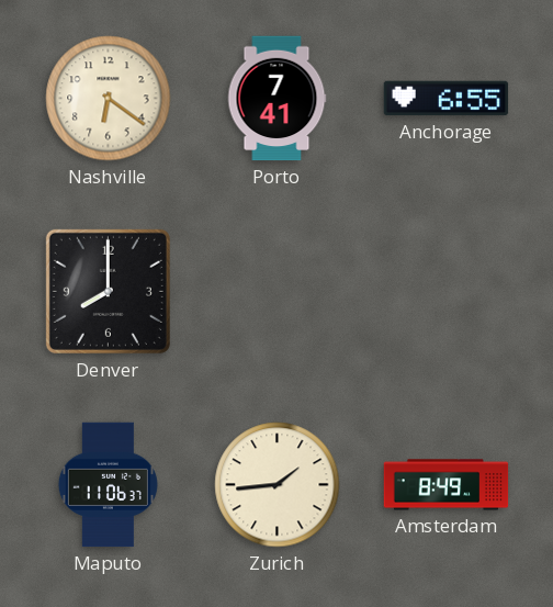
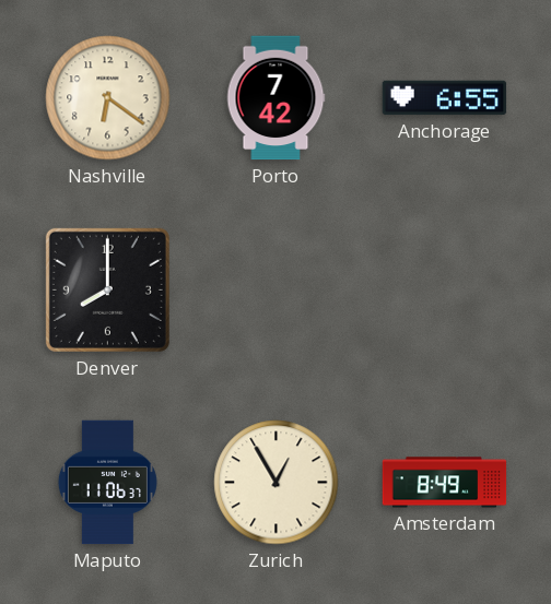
Porto: 7:41 -> 7:42
Zurich: 1:44 -> 12:55
